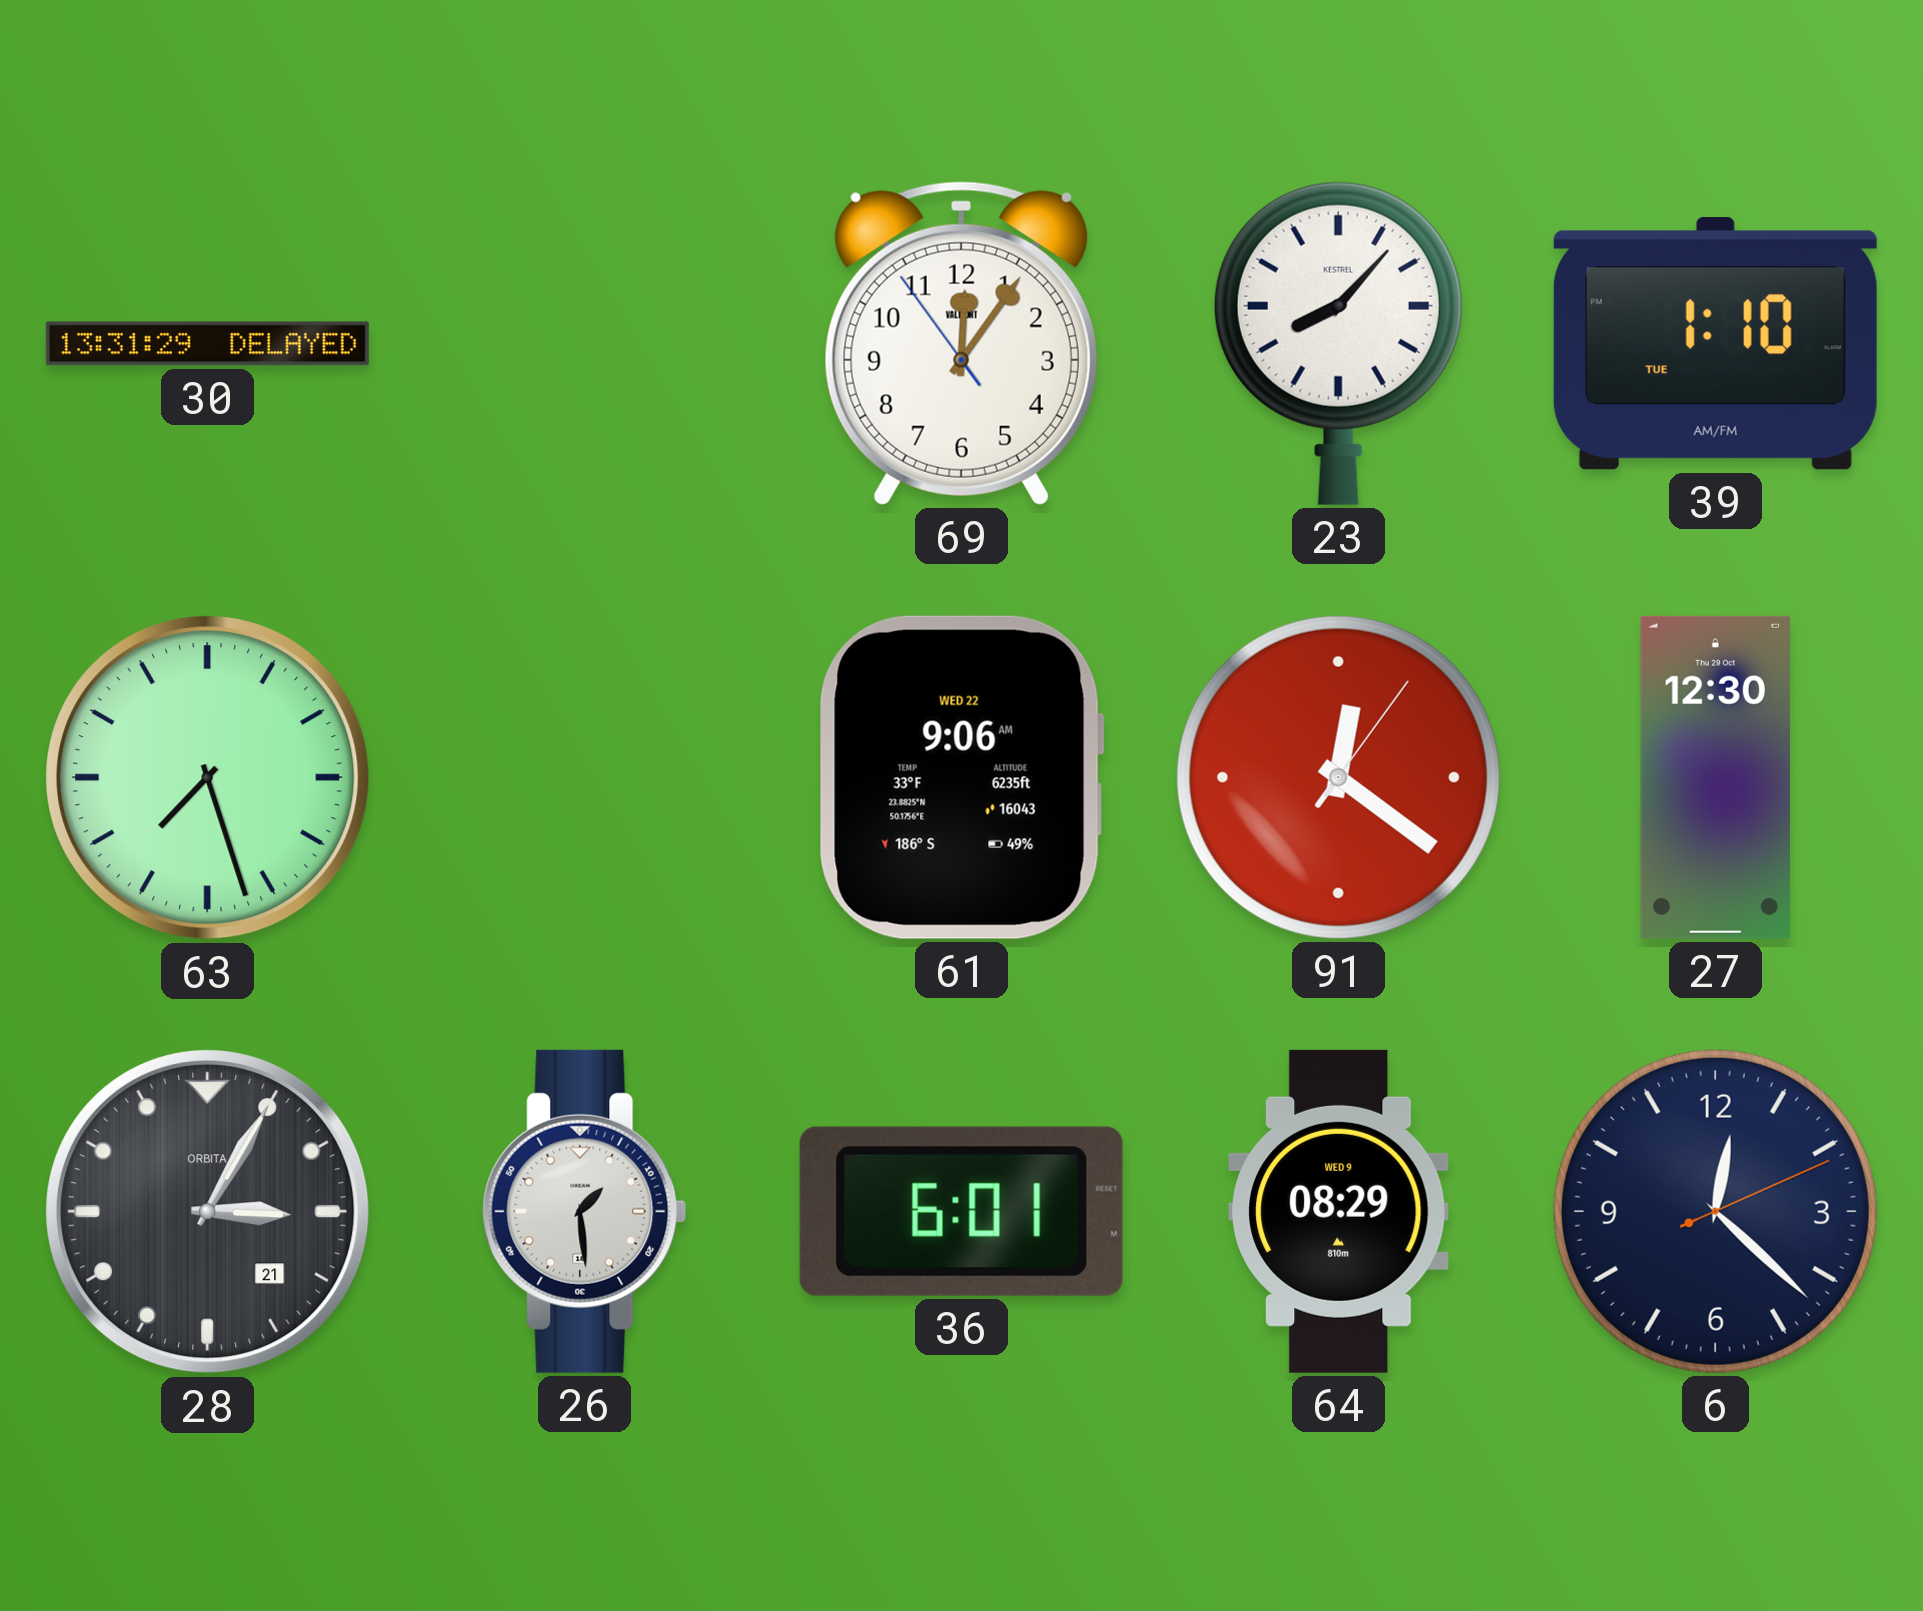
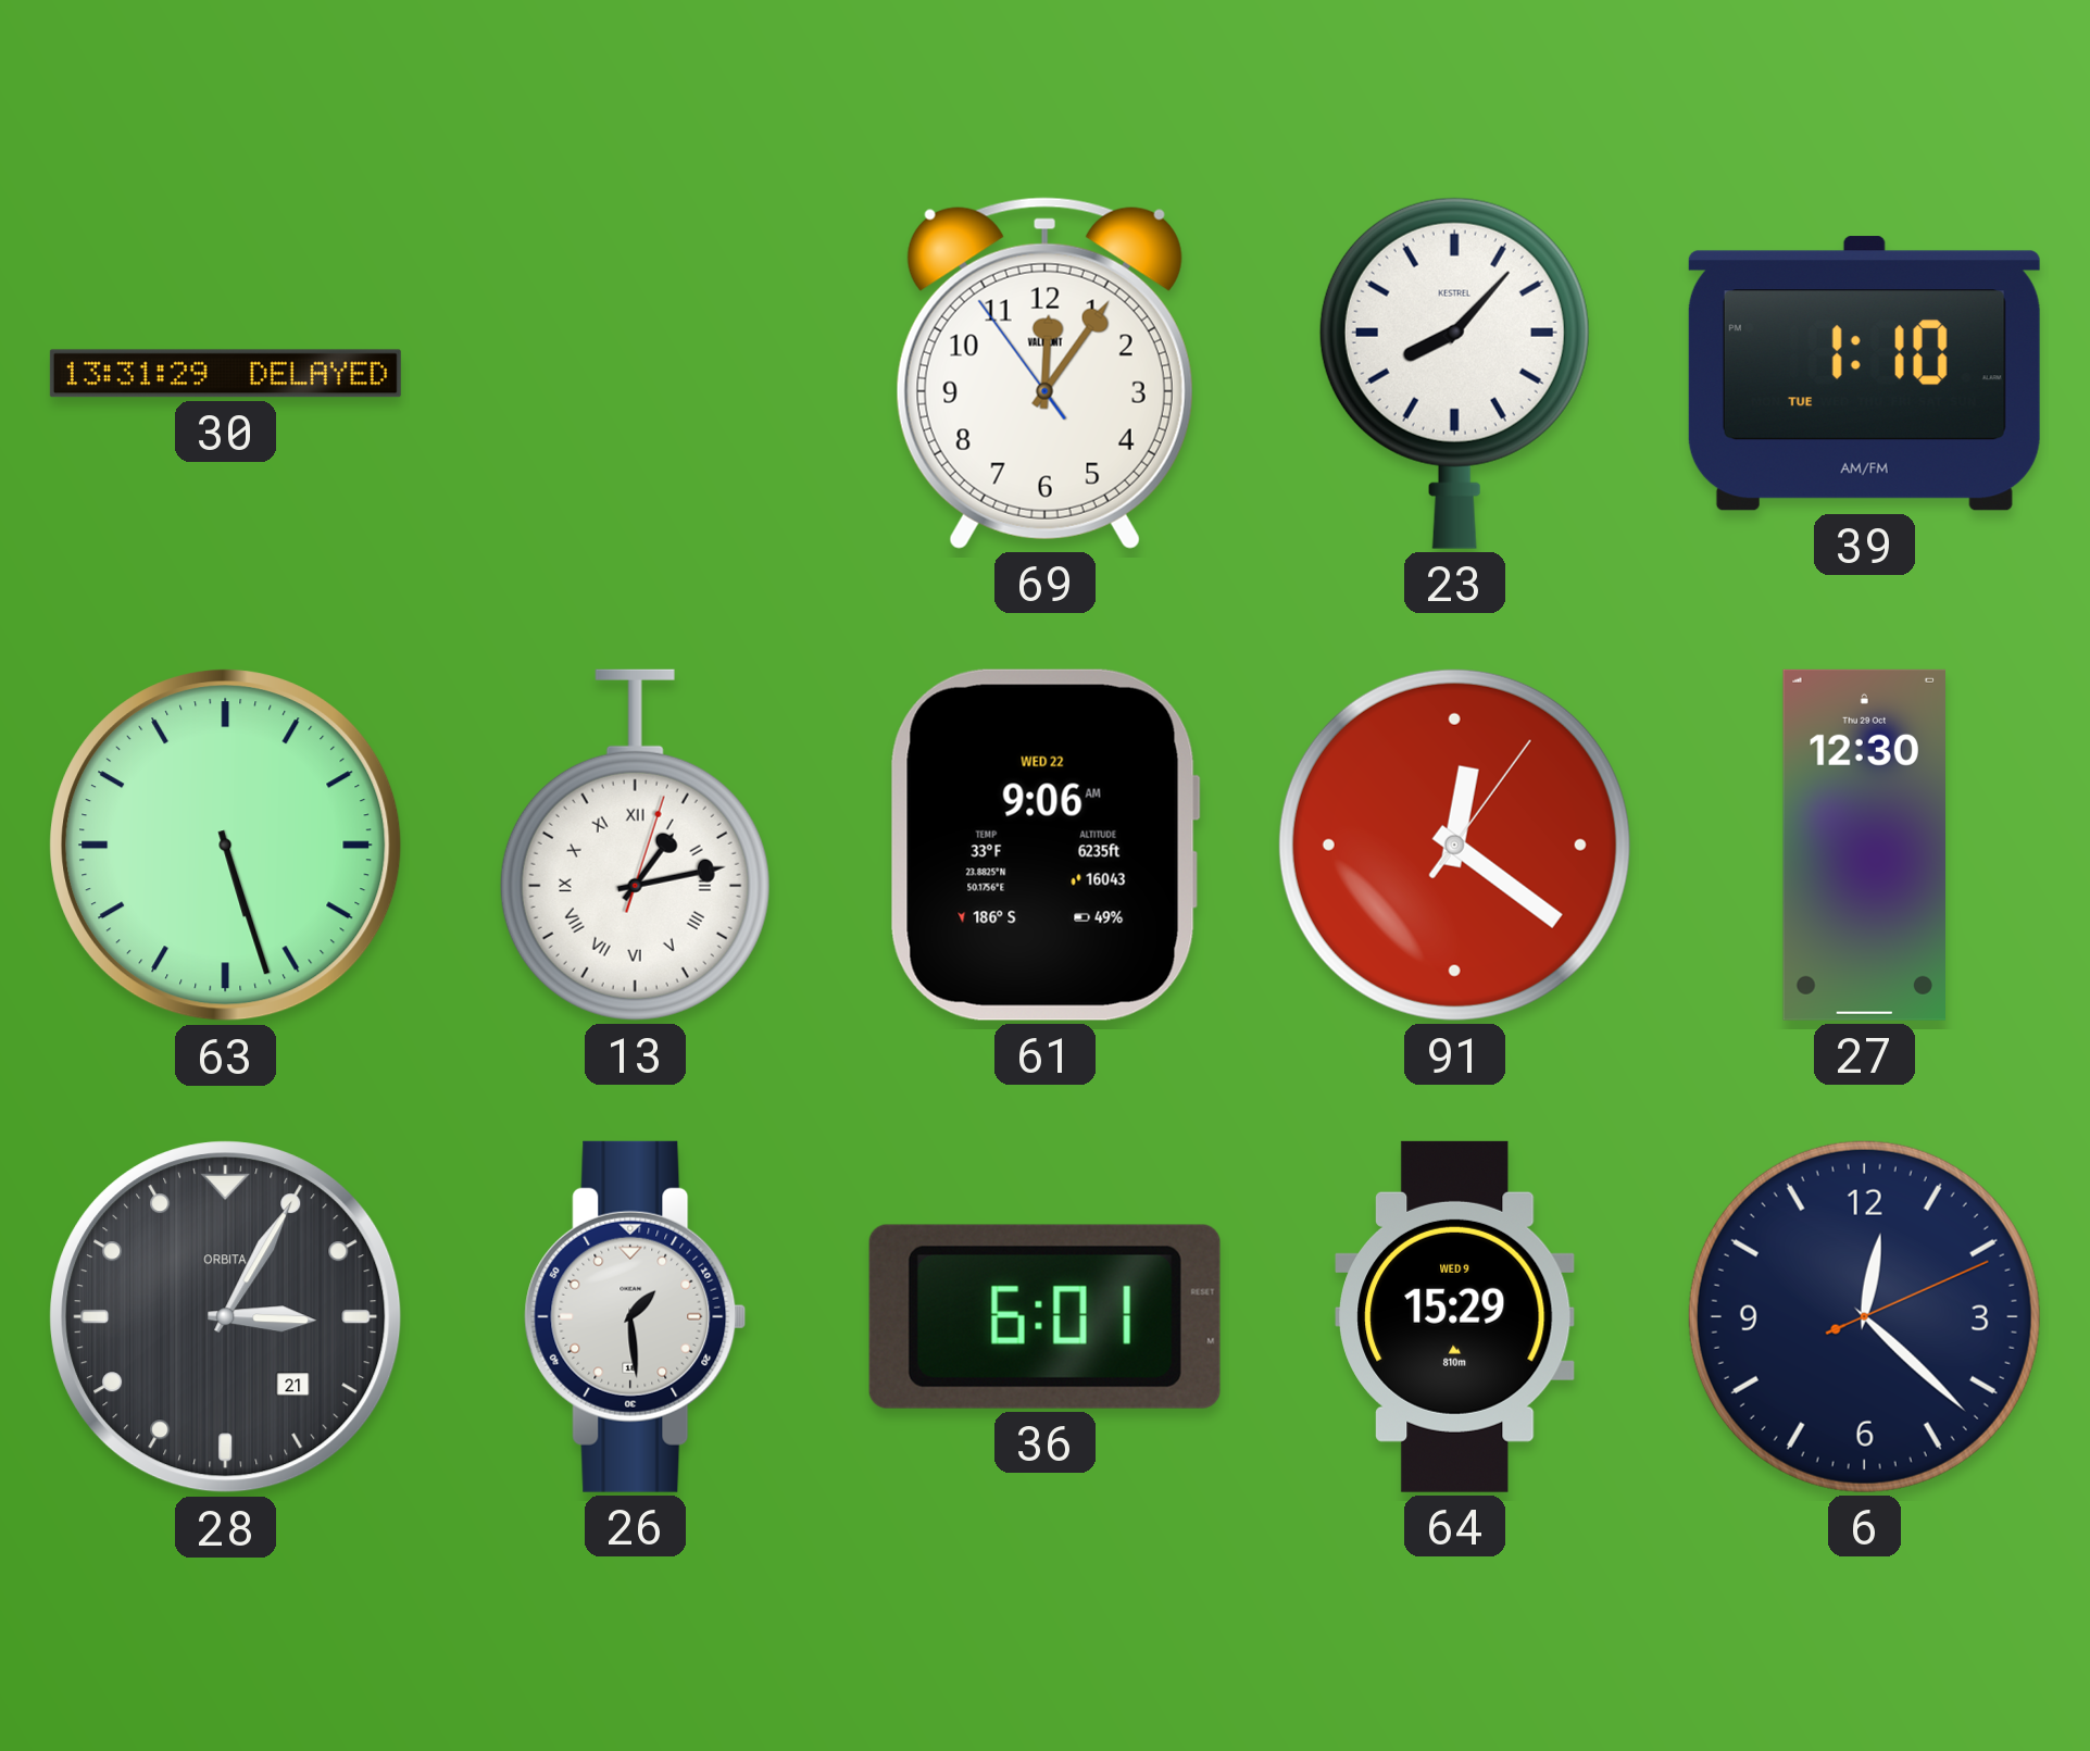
63: 7:27 -> 5:27
13: none -> 1:13
64: 08:29 -> 15:29
